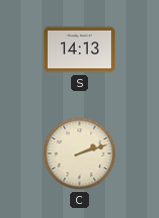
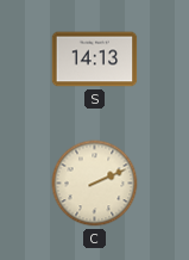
C: 2:12 -> 2:11
